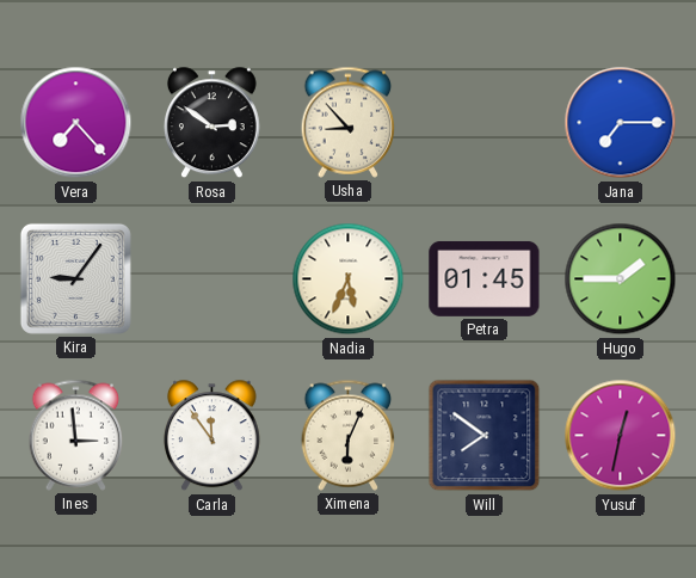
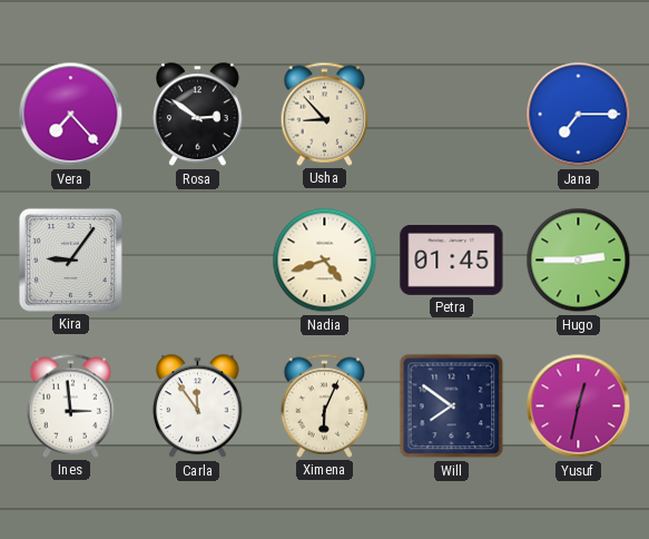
Nadia: 5:34 -> 4:42
Hugo: 1:45 -> 2:45
